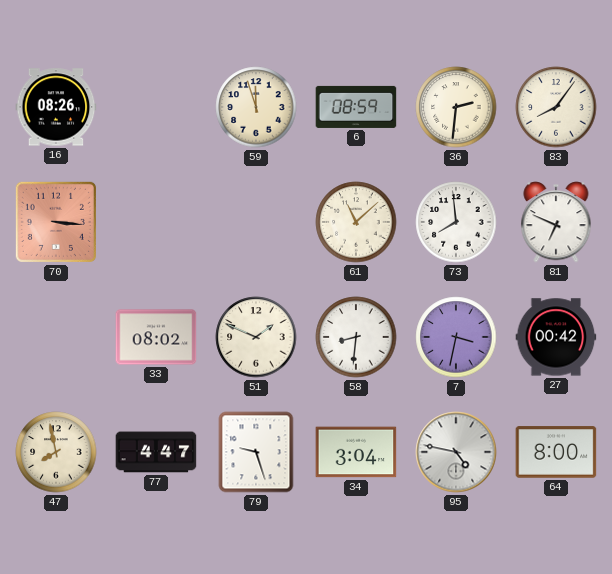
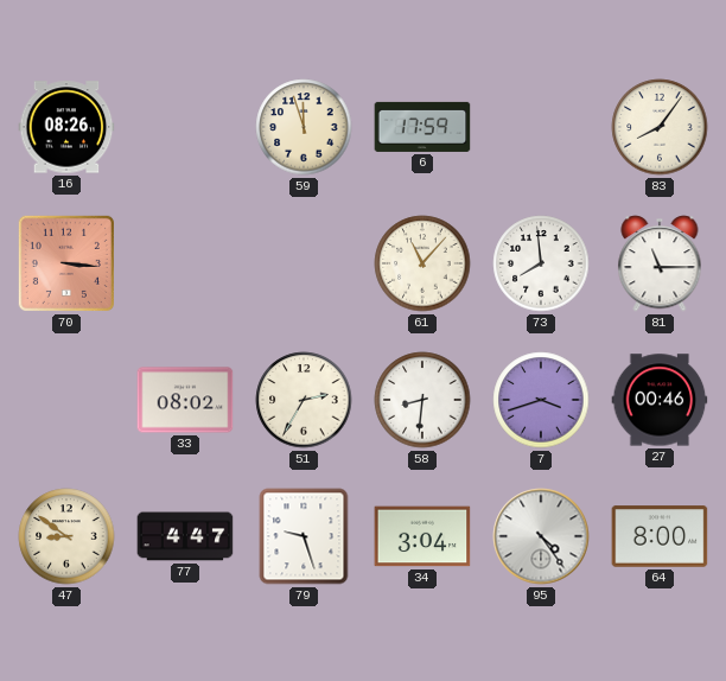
6: 08:59 -> 17:59
36: 2:31 -> none
61: 11:08 -> 11:07
81: 6:49 -> 11:15
51: 1:49 -> 2:35
7: 3:32 -> 3:42
27: 00:42 -> 00:46
47: 7:58 -> 8:51
95: 4:47 -> 4:24
